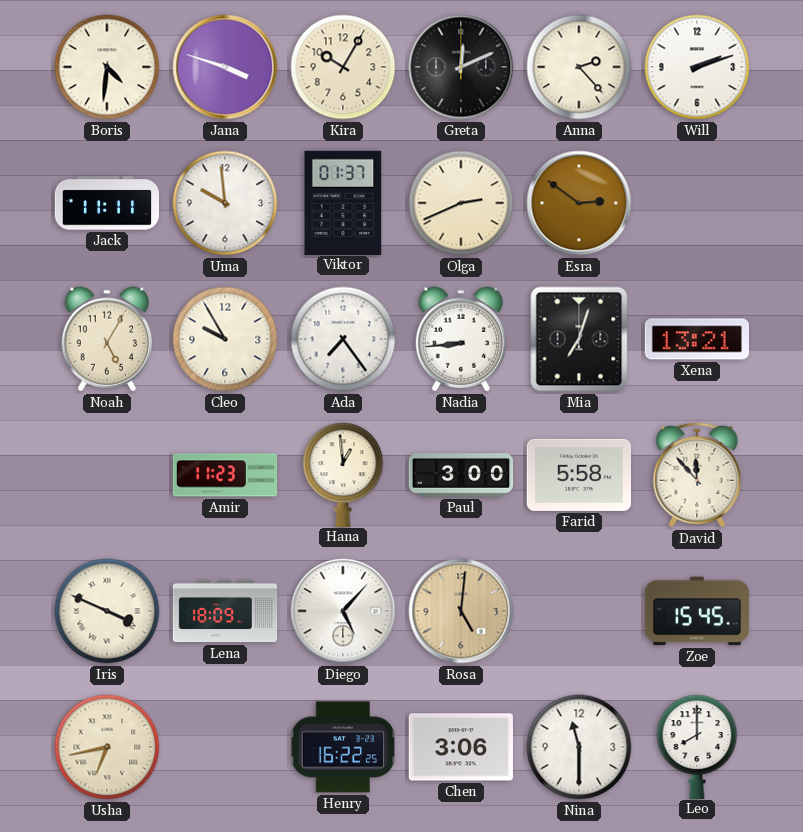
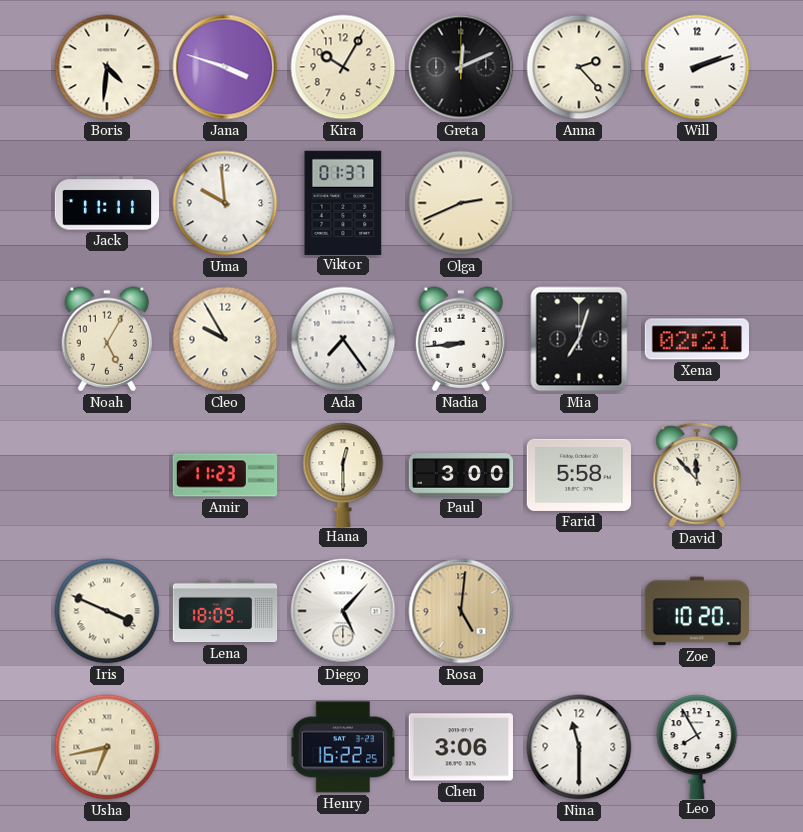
Esra: 2:51 -> none
Xena: 13:21 -> 02:21
Hana: 12:59 -> 12:30
Zoe: 15:45 -> 10:20
Leo: 8:00 -> 7:55
